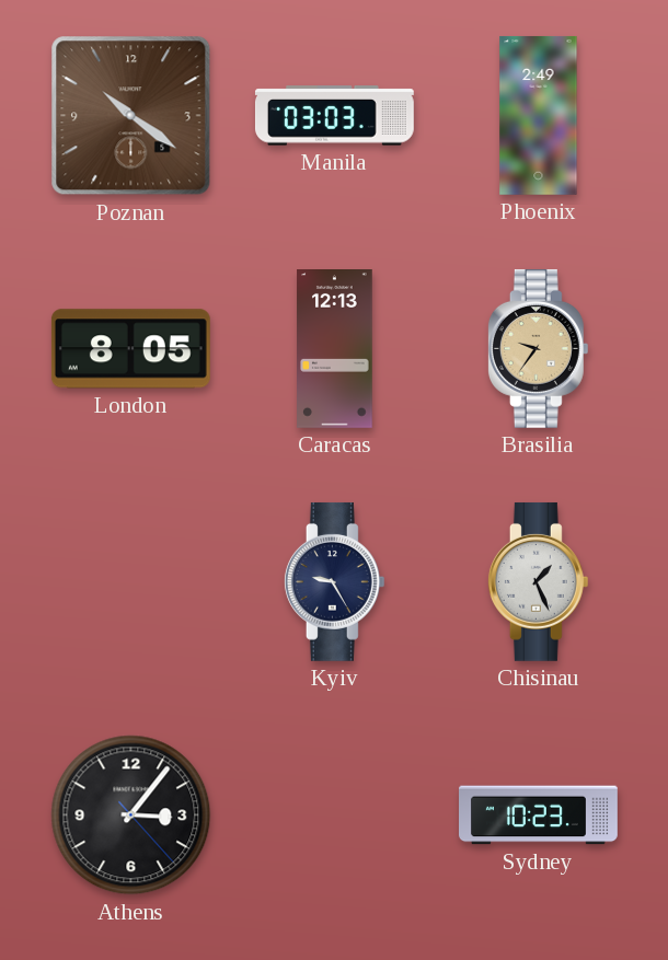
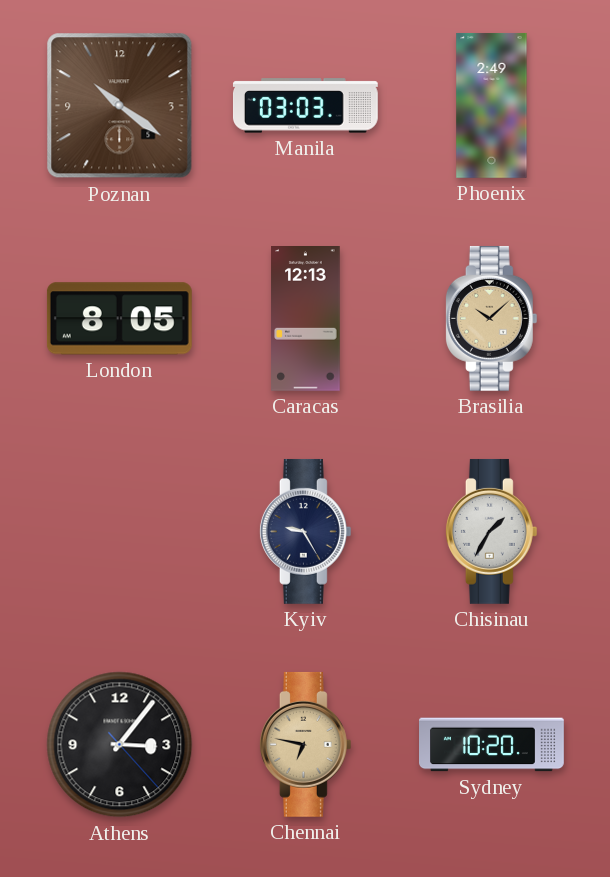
Brasilia: 9:36 -> 10:08
Chisinau: 1:26 -> 1:35
Chennai: none -> 6:47
Sydney: 10:23 -> 10:20
